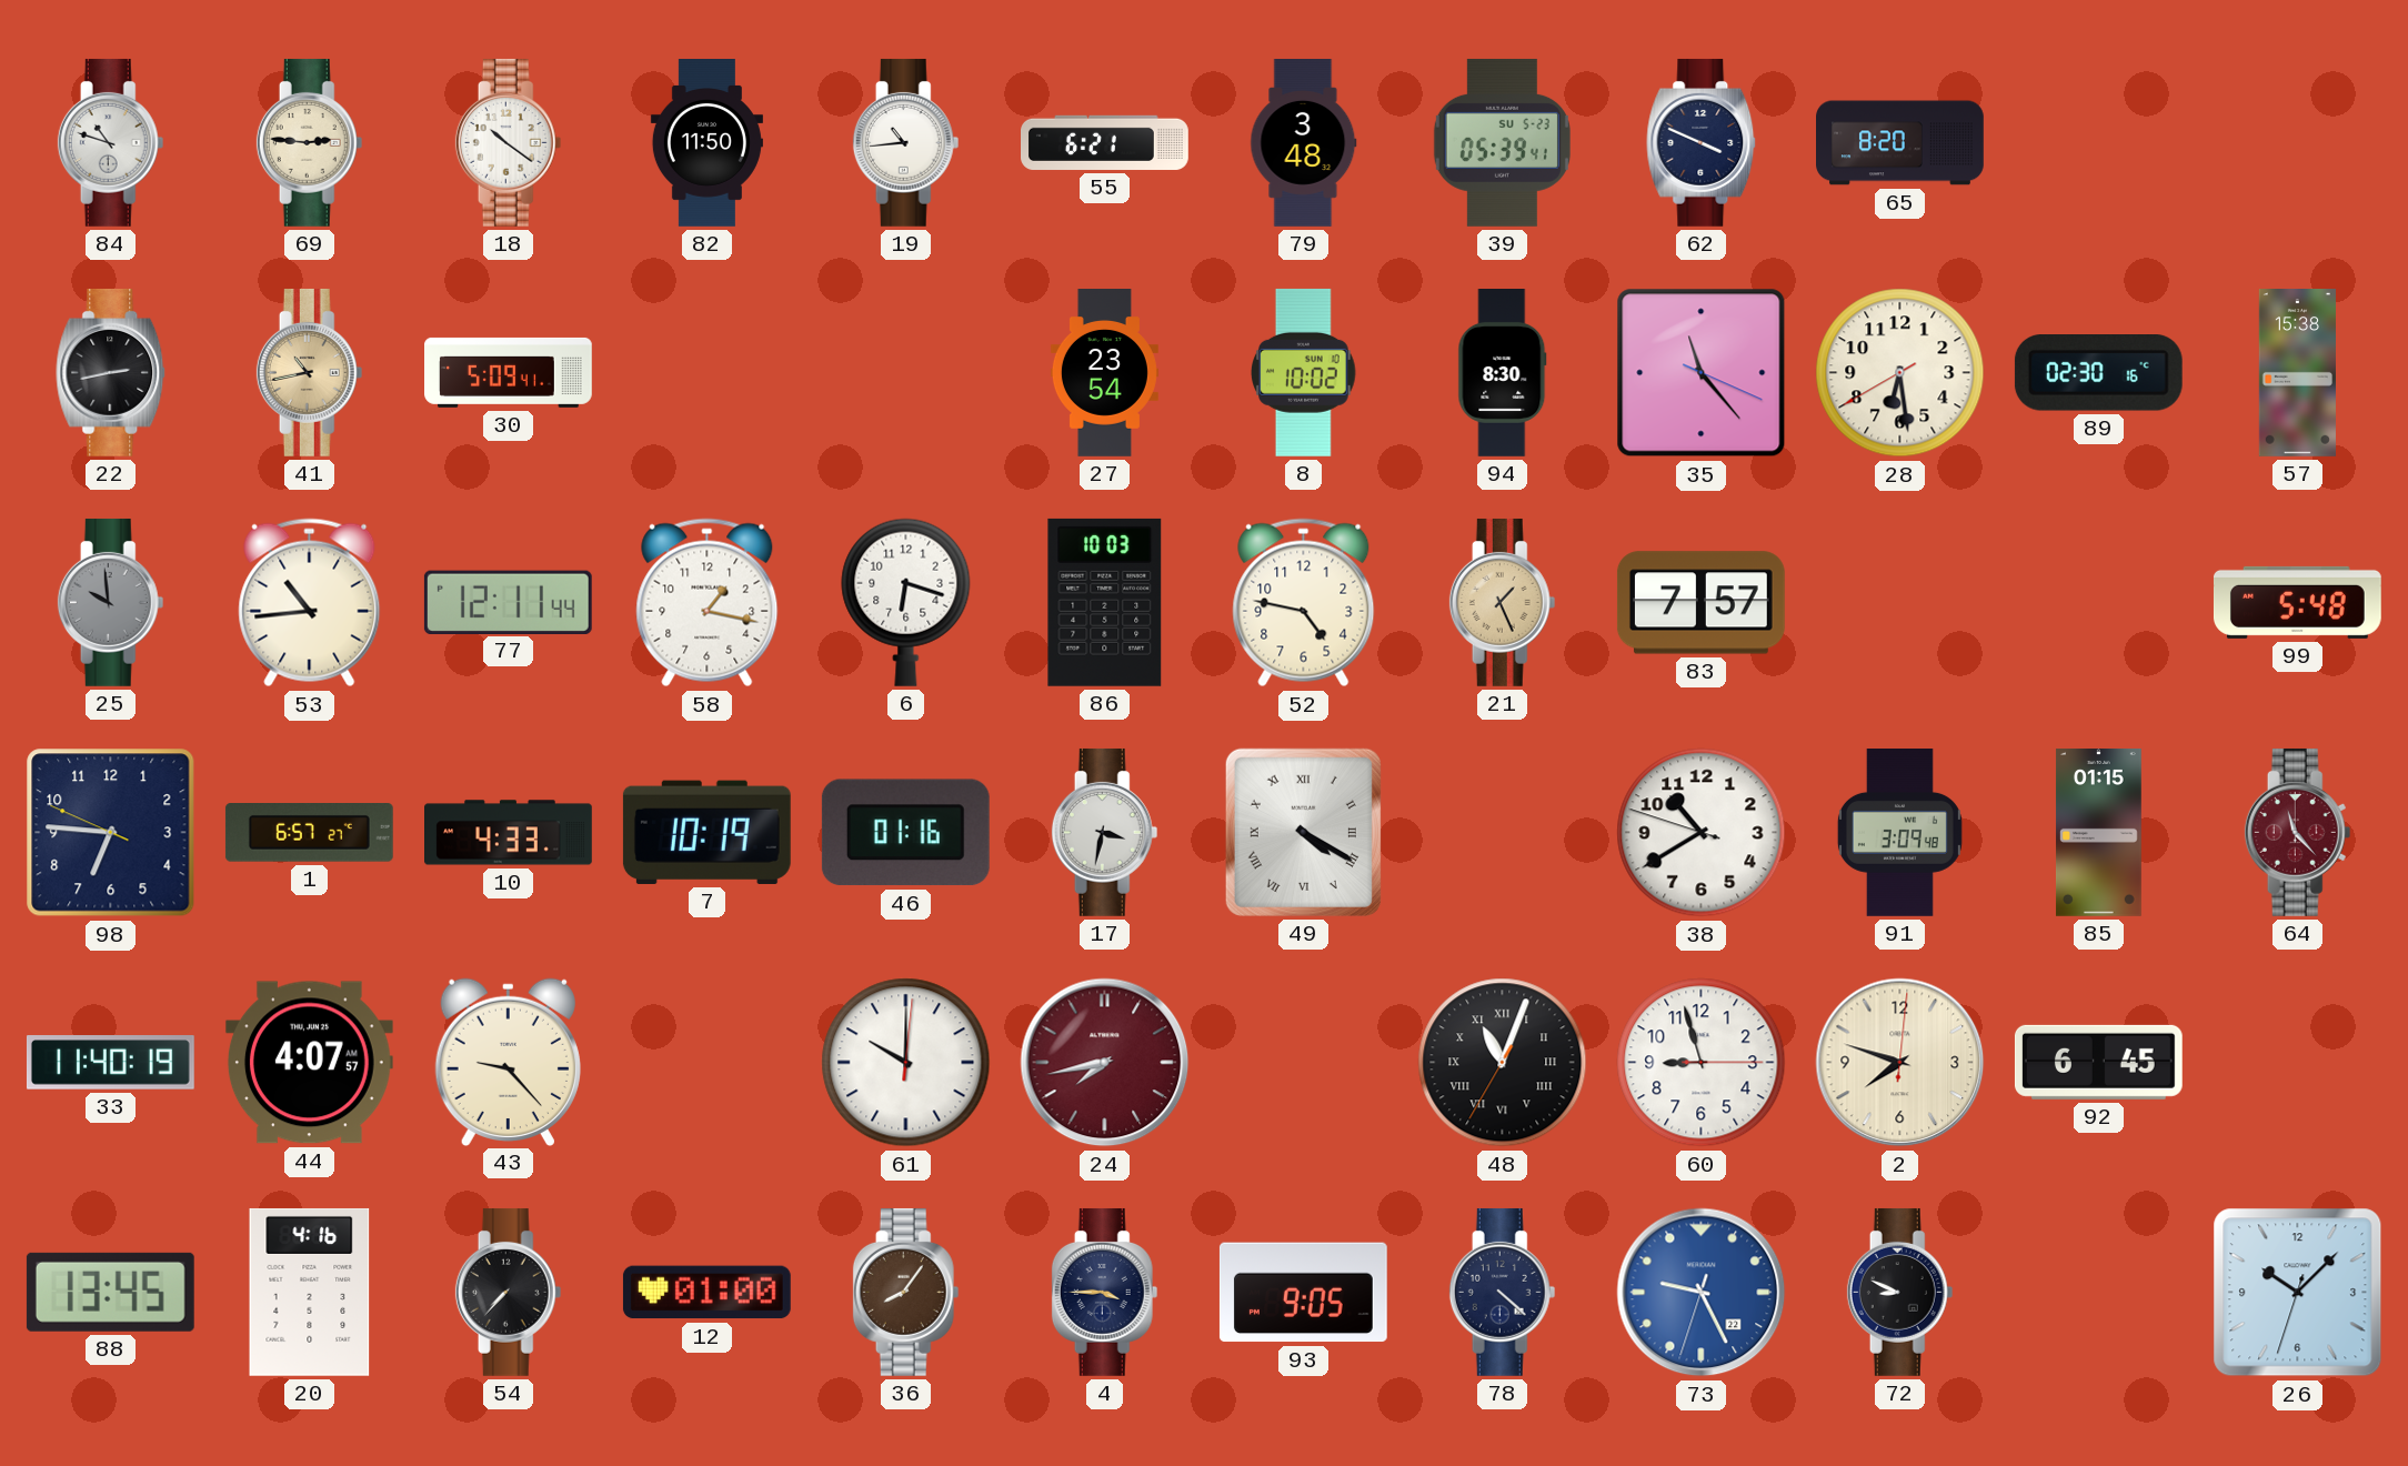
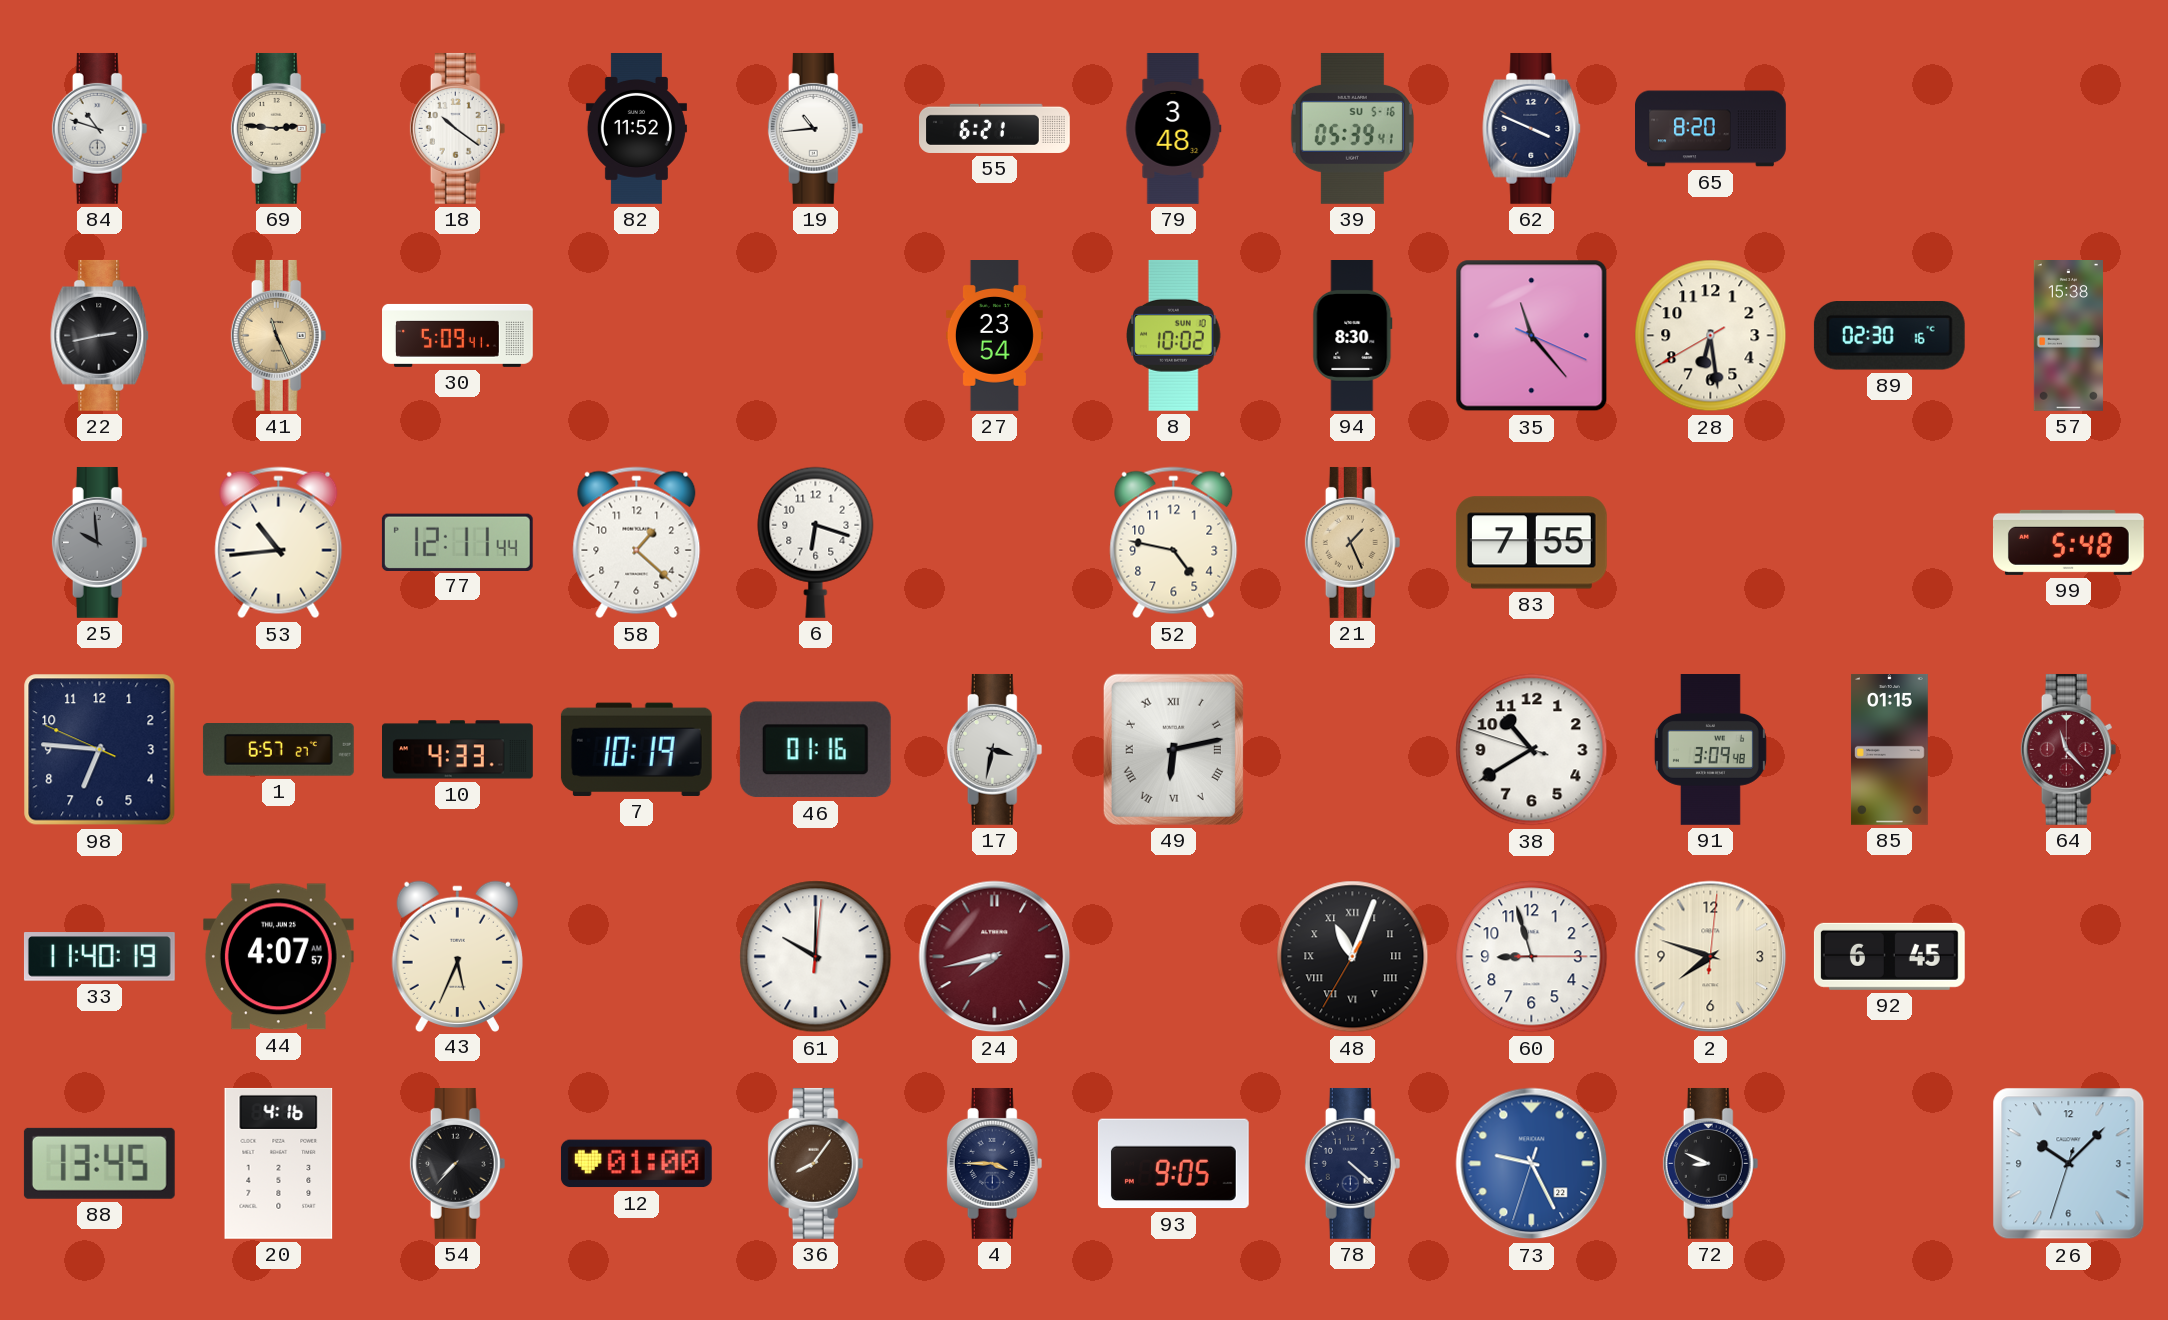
82: 11:50 -> 11:52
39 date: SU 5-23 -> SU 5-16
41: 10:43 -> 11:26
58: 1:17 -> 1:22
86: 10:03 -> none
83: 7:57 -> 7:55
49: 4:20 -> 6:13
43: 9:23 -> 5:34
